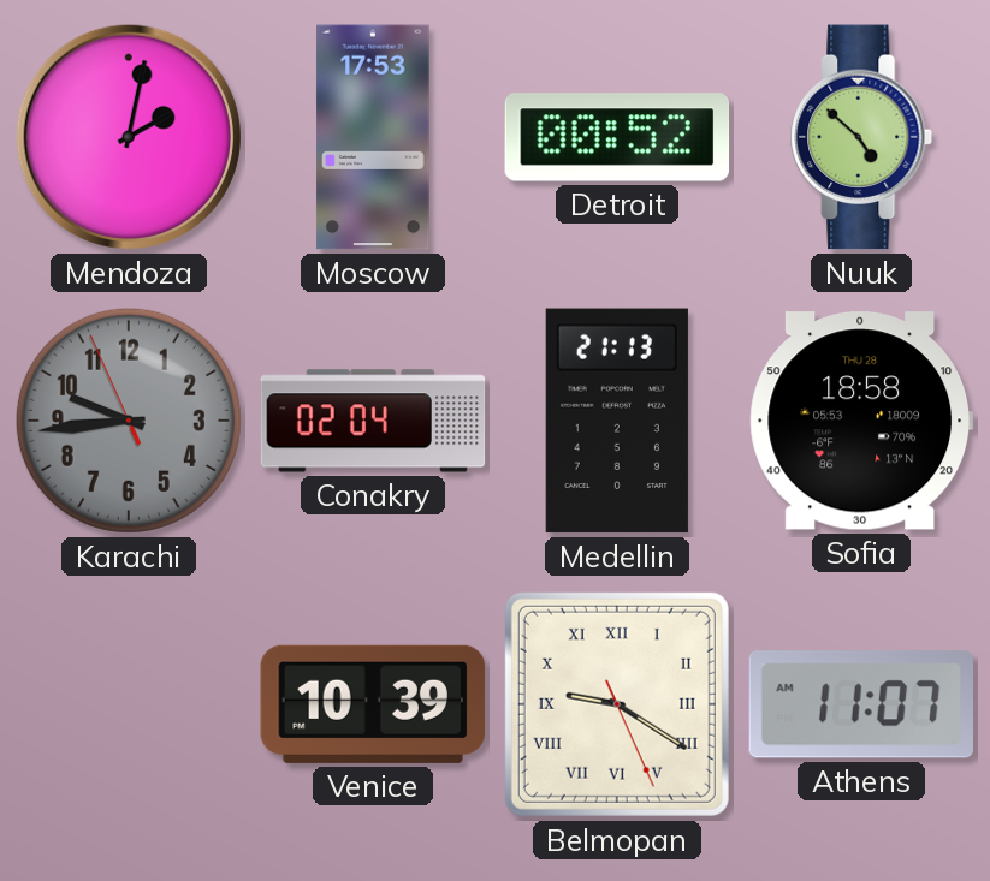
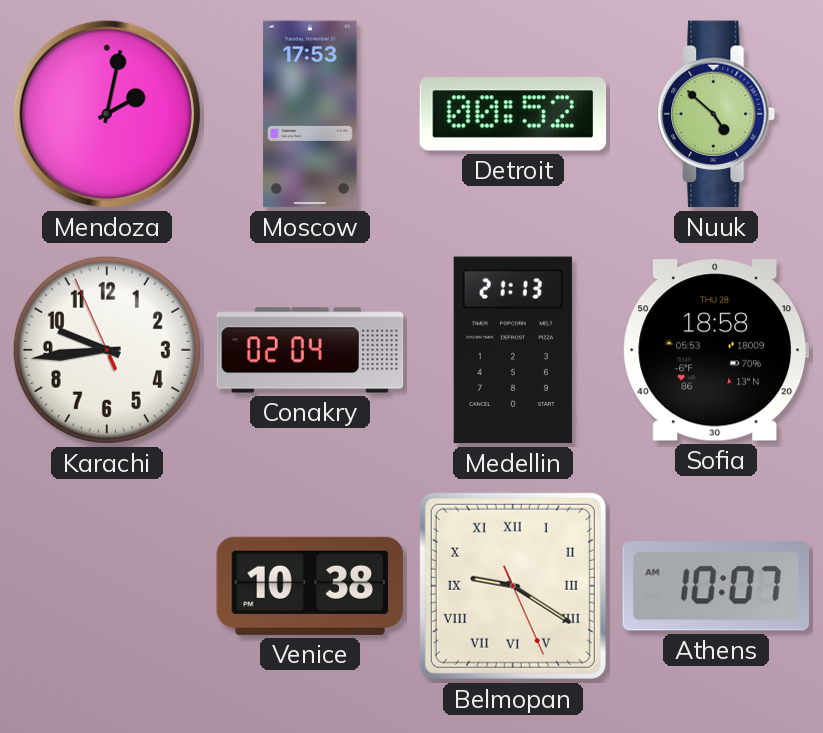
Karachi dial: grey -> white
Venice: 10:39 -> 10:38
Athens: 11:07 -> 10:07
